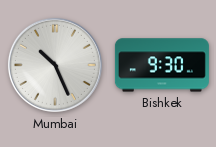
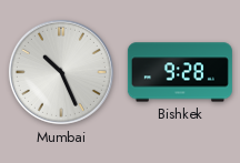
Bishkek: 9:30 -> 9:28
